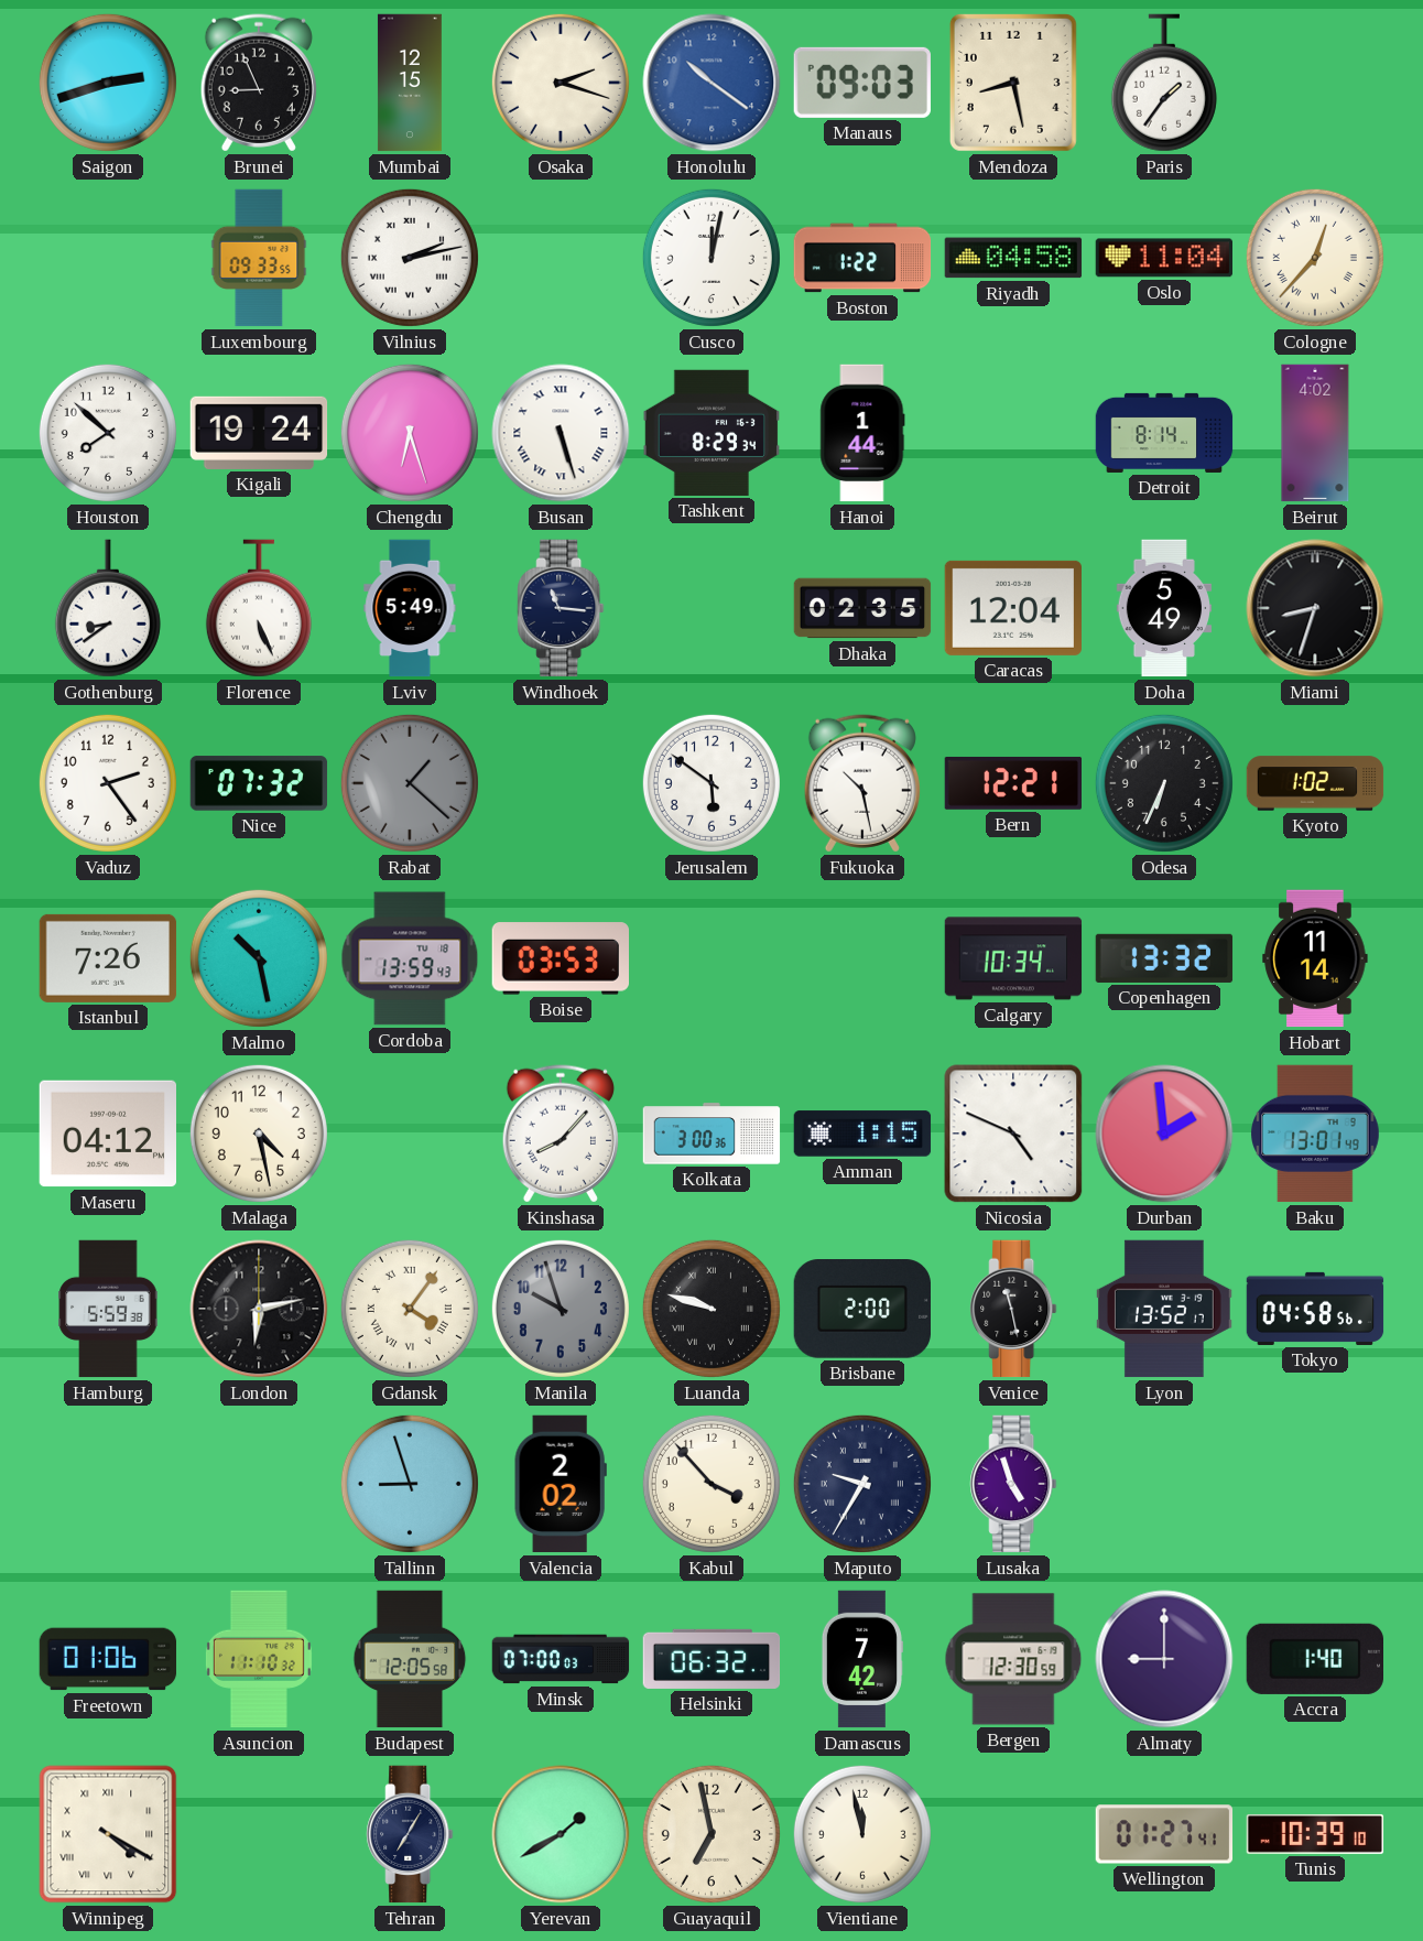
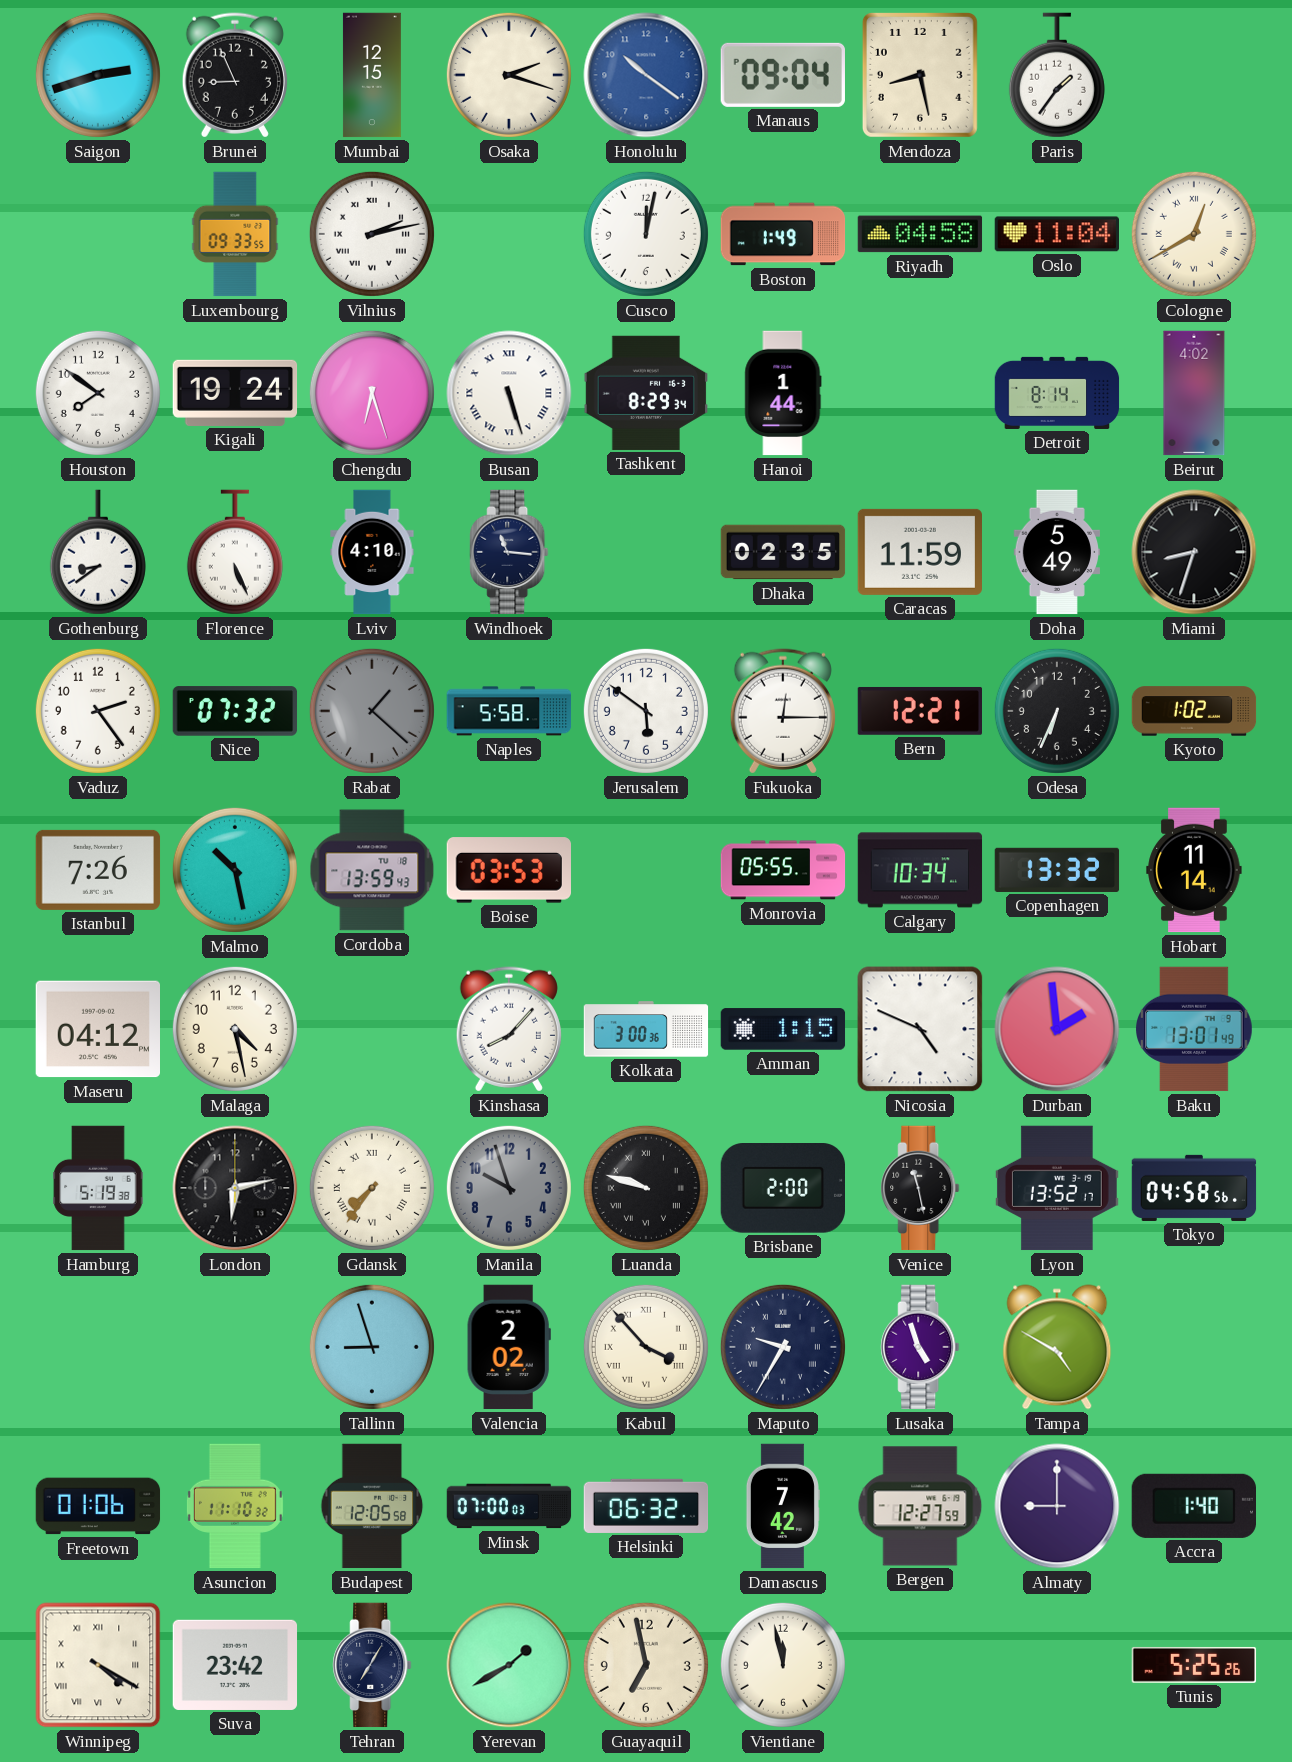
Manaus: 09:03 -> 09:04
Boston: 1:22 -> 1:49
Cologne: 12:37 -> 12:40
Houston: 7:52 -> 7:51
Lviv: 5:49 -> 4:10
Caracas: 12:04 -> 11:59
Naples: none -> 5:58
Fukuoka: 10:28 -> 12:15
Monrovia: none -> 05:55
Hamburg: 5:59 -> 5:19
Gdansk: 4:06 -> 7:36
Kabul numerals: Arabic -> Roman
Tampa: none -> 4:50
Bergen: 12:30 -> 12:27
Suva: none -> 23:42
Wellington: 01:27 -> none
Tunis: 10:39 -> 5:25
